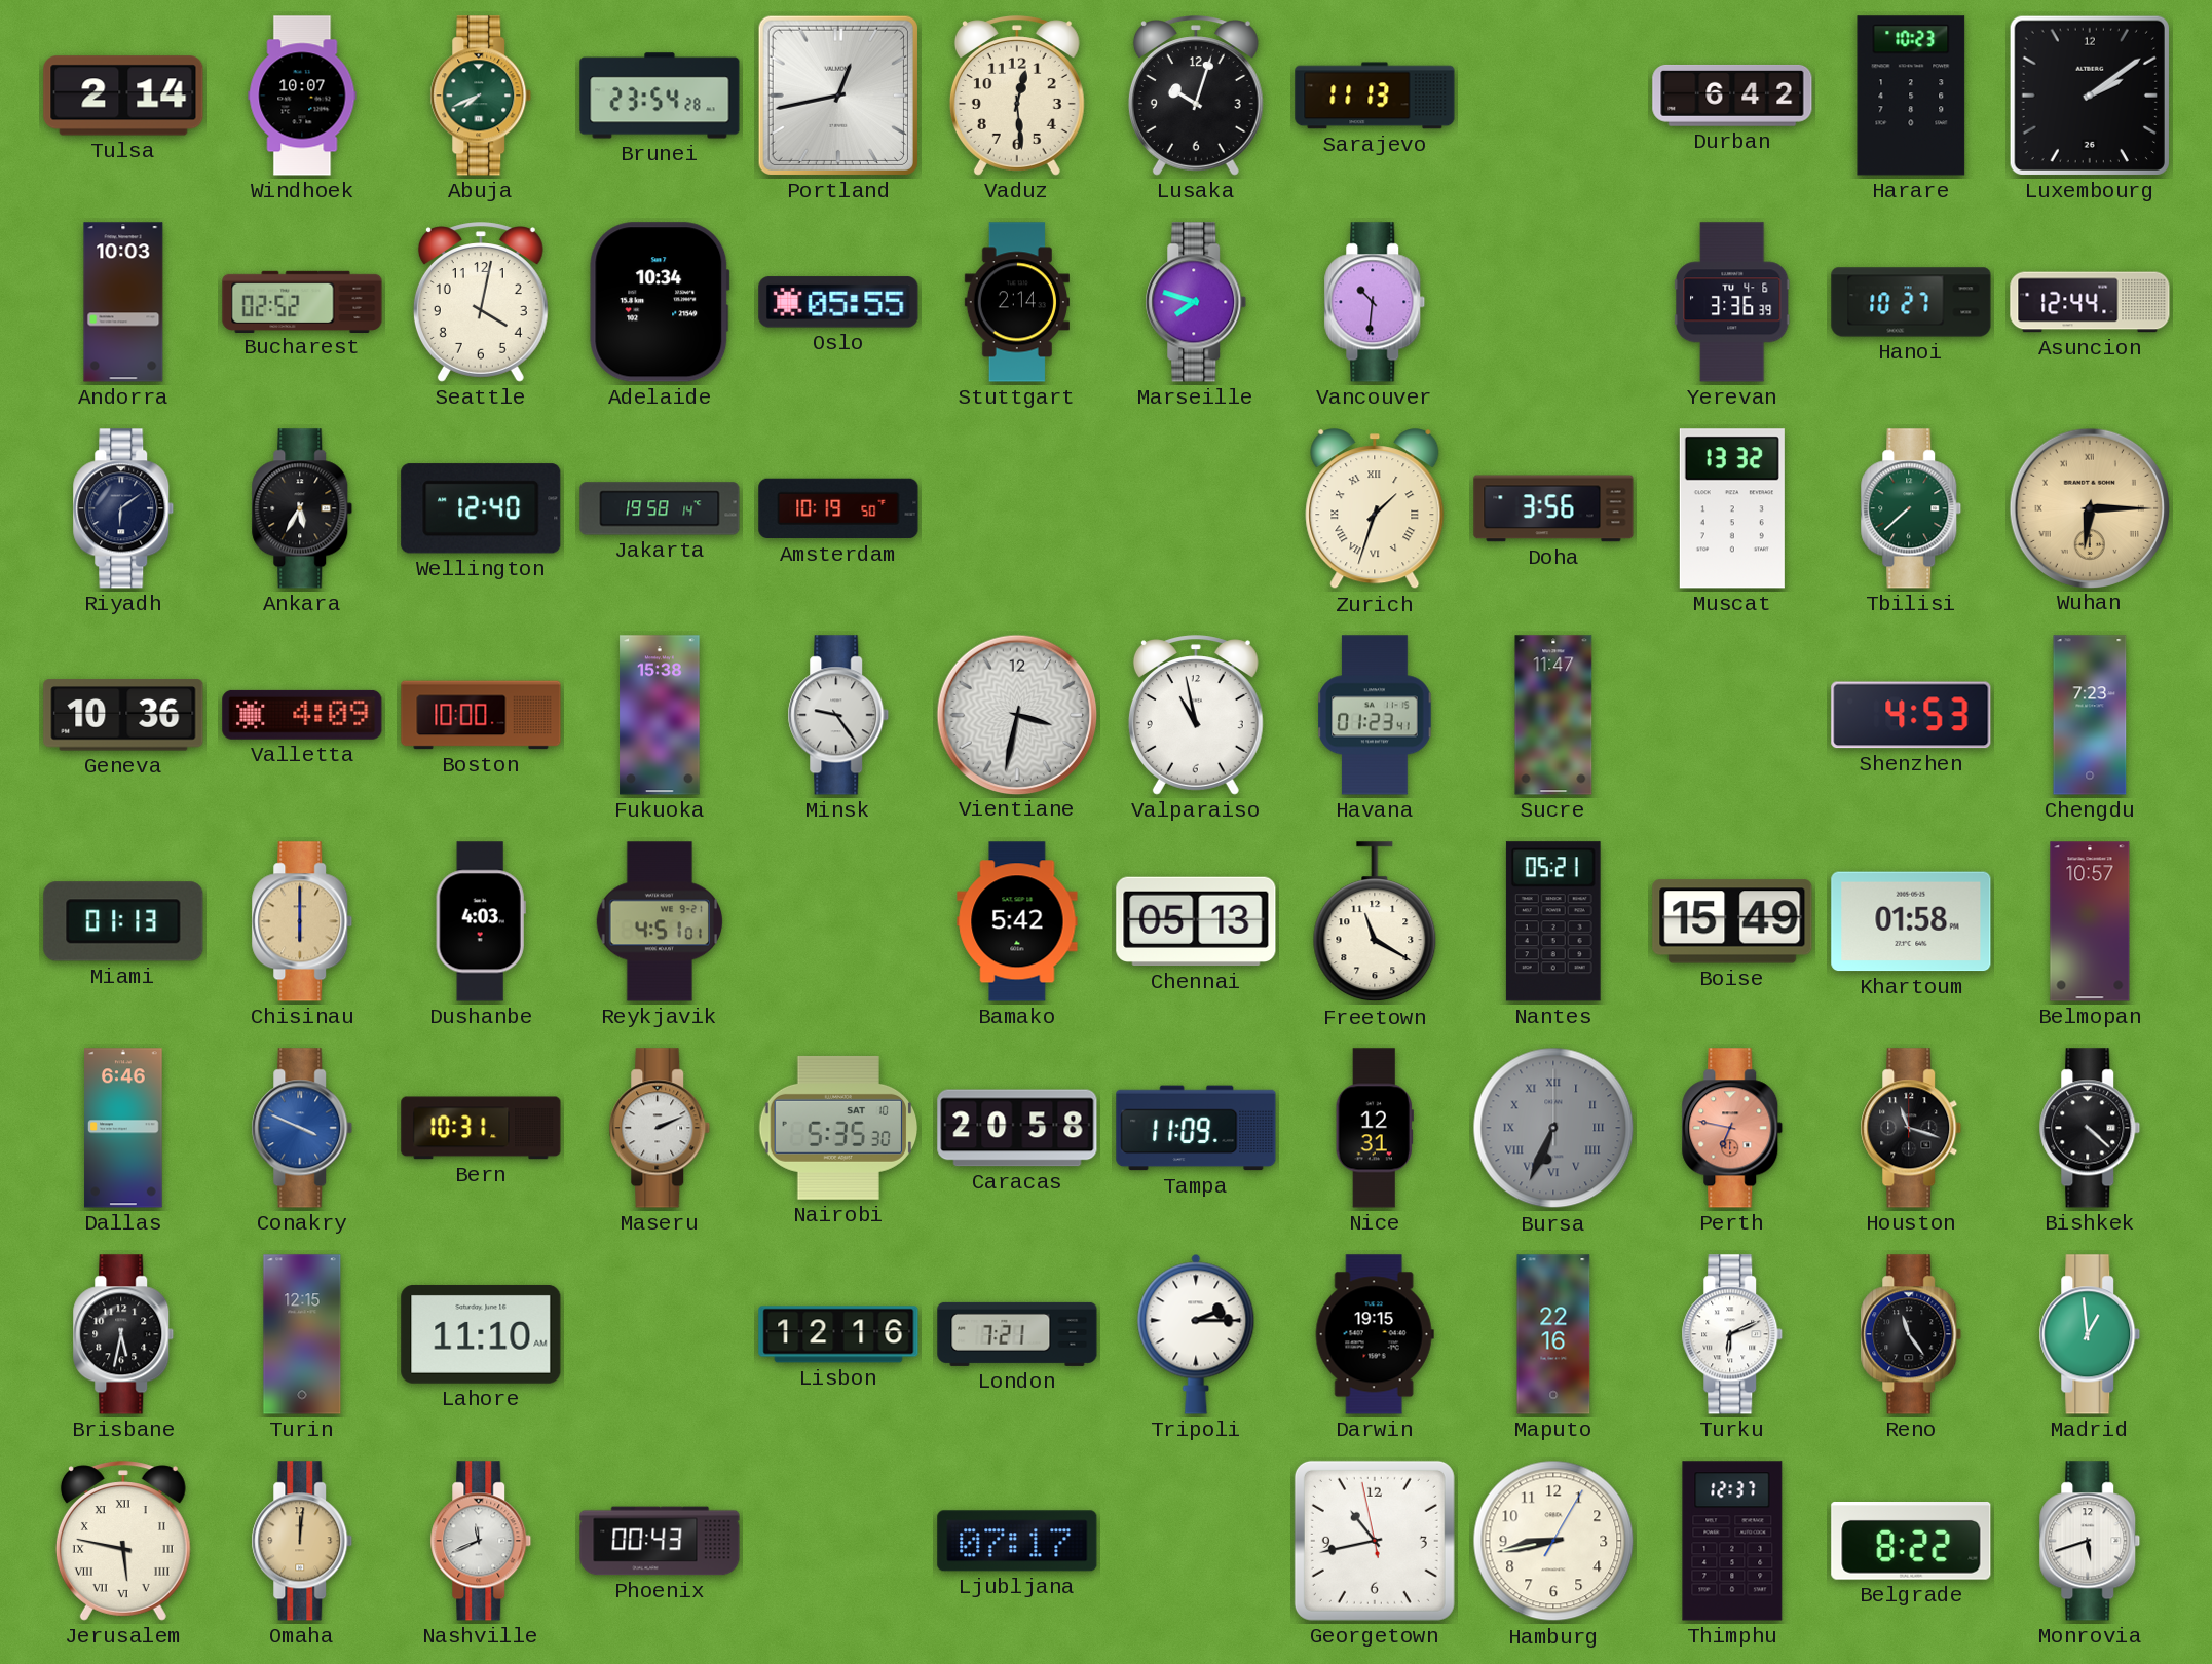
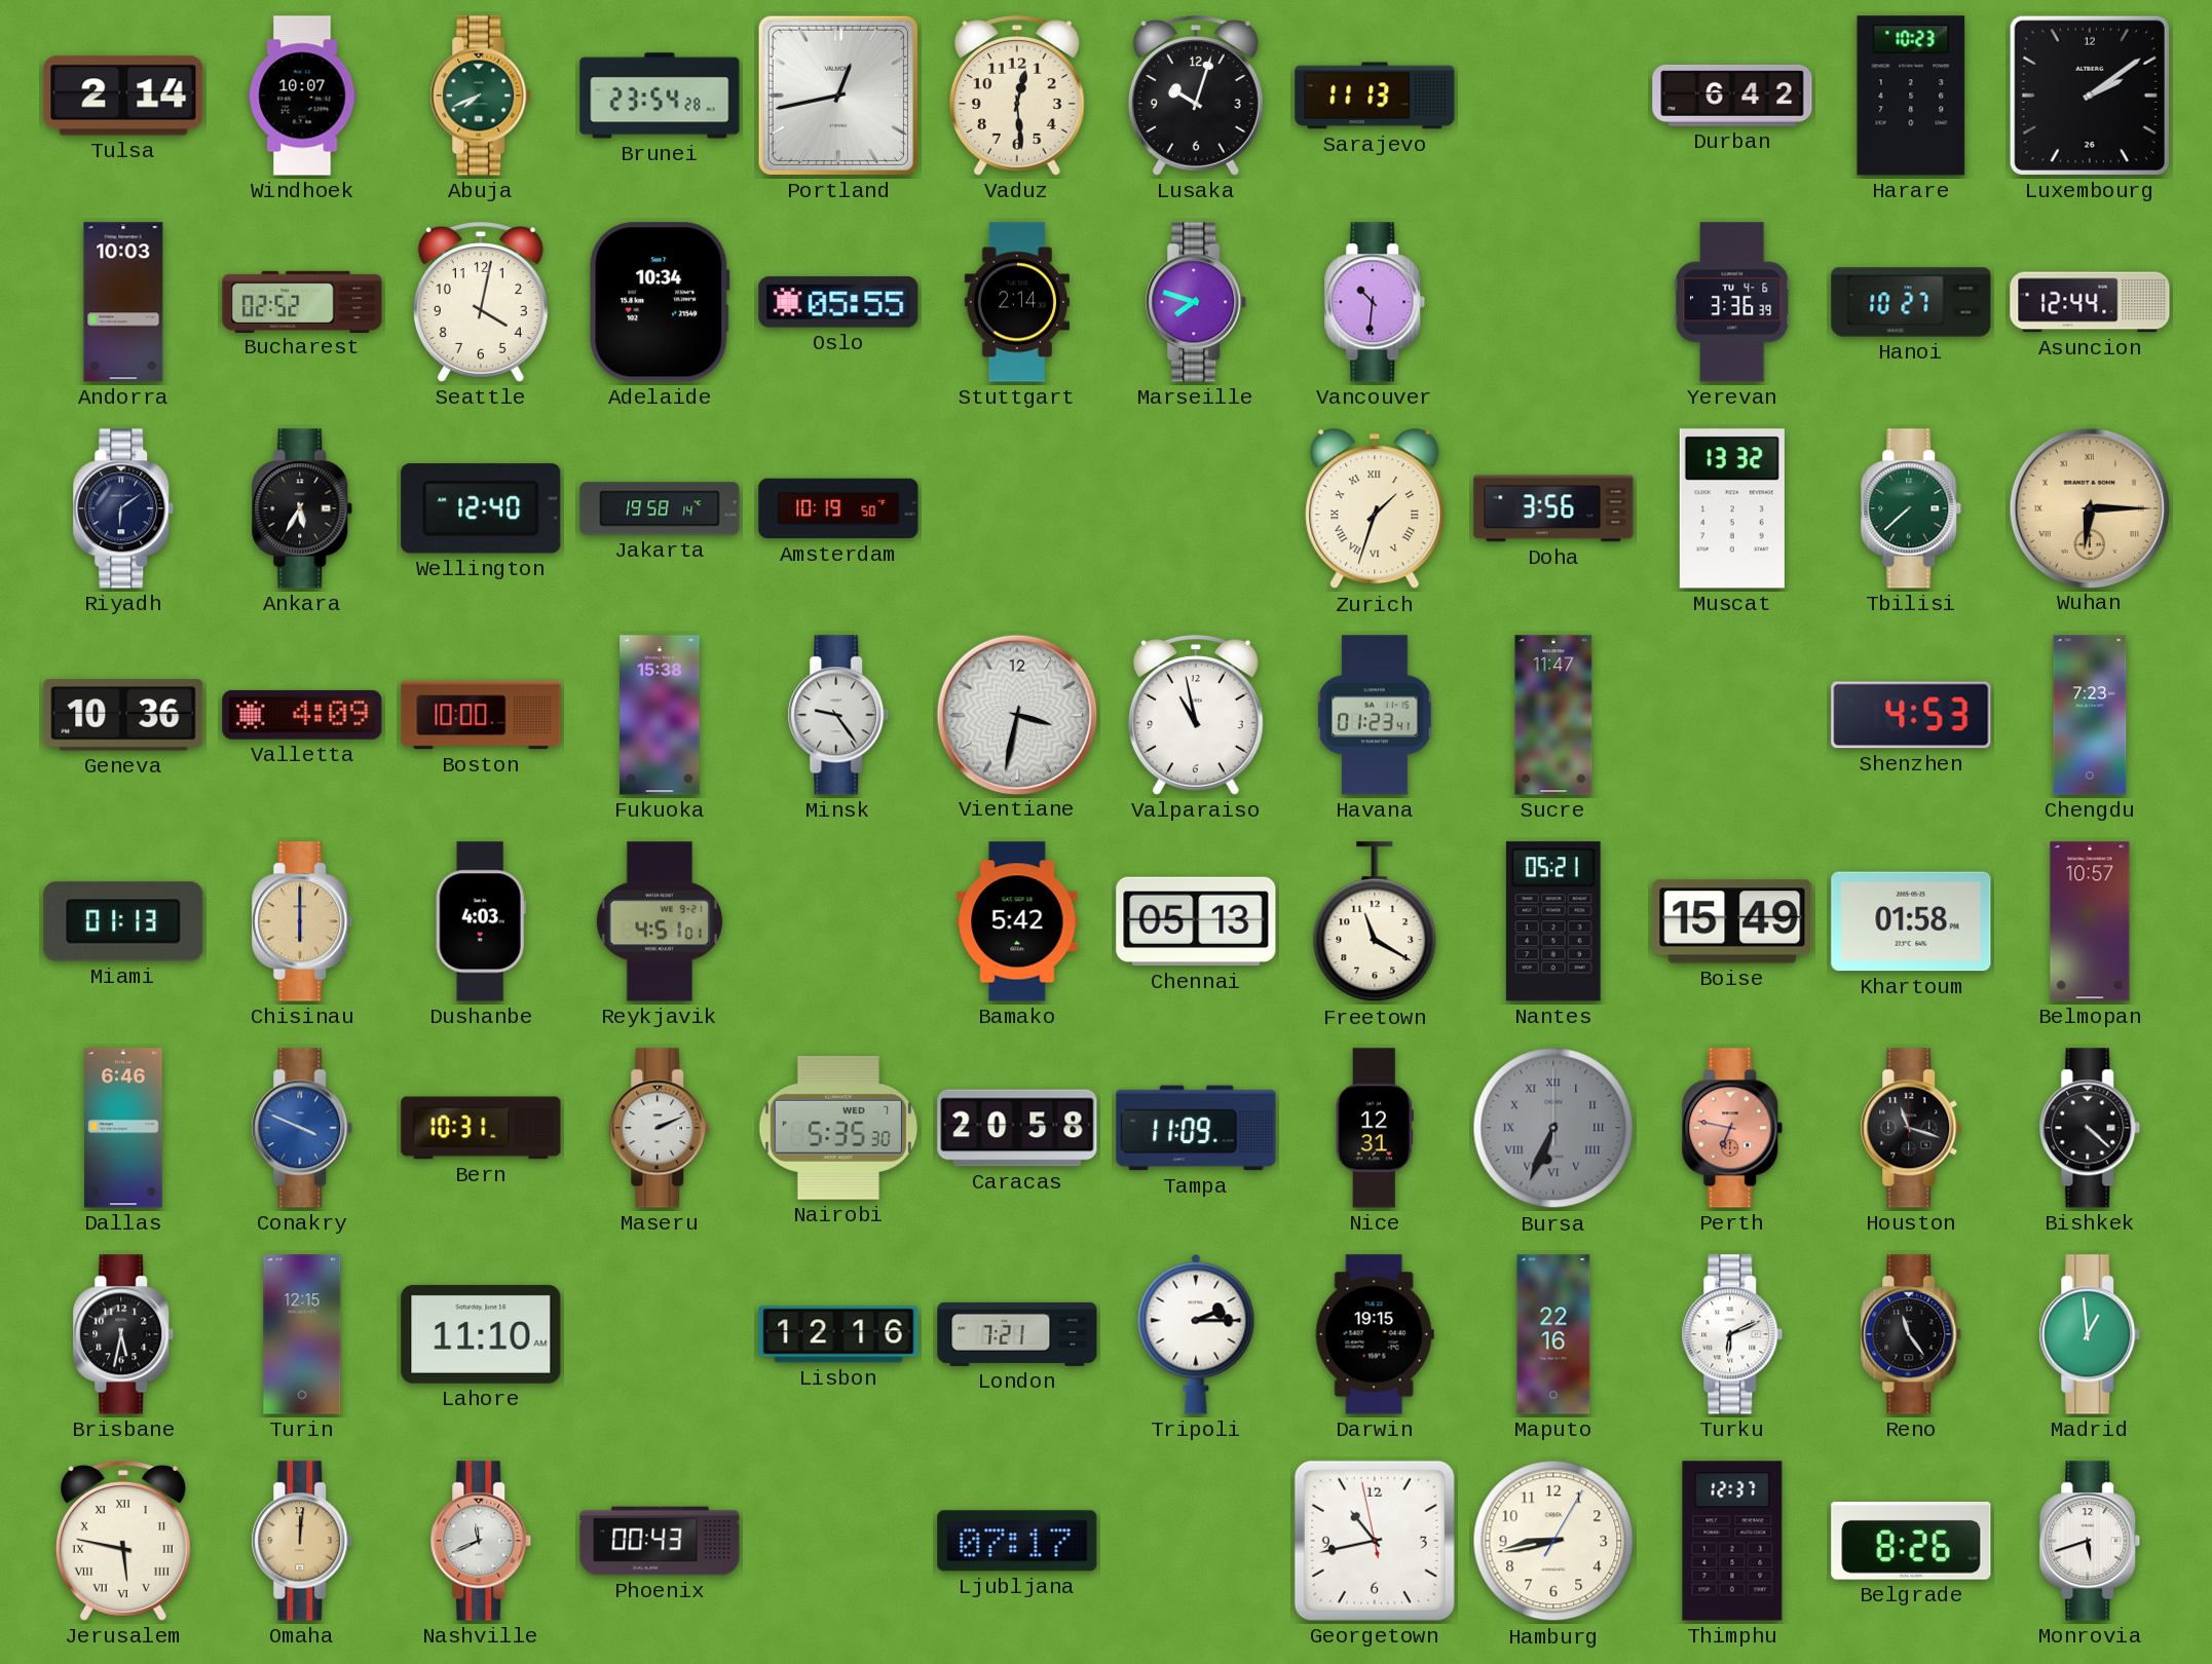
Nairobi date: SAT 10 -> WED 7
Belgrade: 8:22 -> 8:26
